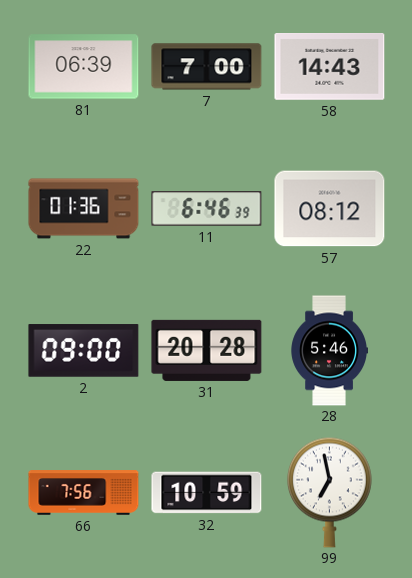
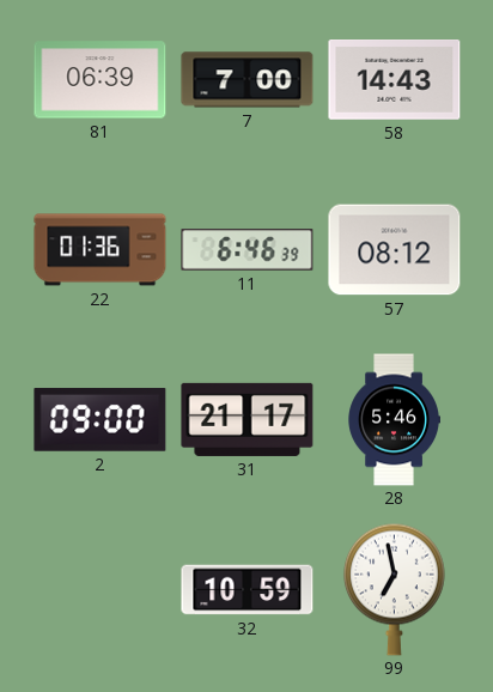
31: 20:28 -> 21:17
66: 7:56 -> none
